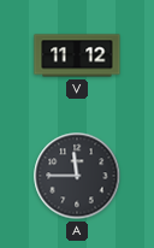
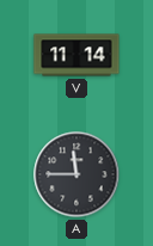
V: 11:12 -> 11:14
